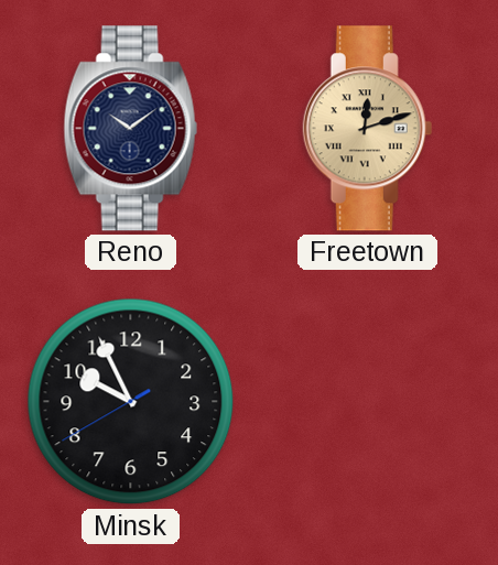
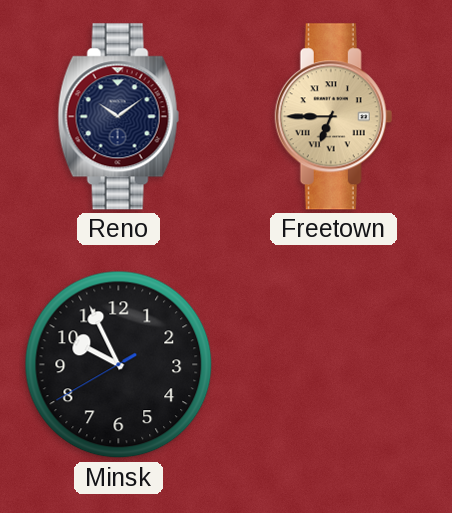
Freetown: 12:12 -> 6:45
